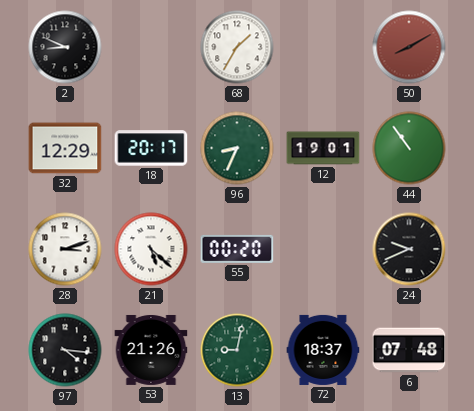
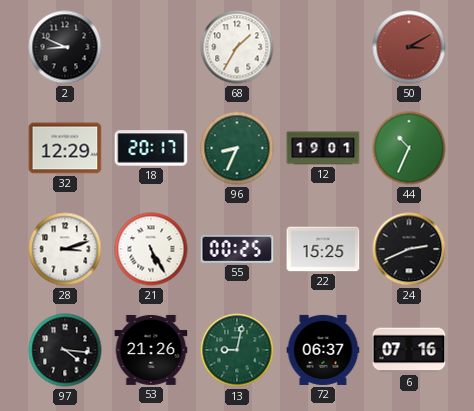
50: 8:10 -> 3:10
44: 10:54 -> 10:34
21: 5:22 -> 5:25
55: 00:20 -> 00:25
22: none -> 15:25
24: 9:41 -> 2:41
72: 18:37 -> 06:37
6: 07:48 -> 07:16
